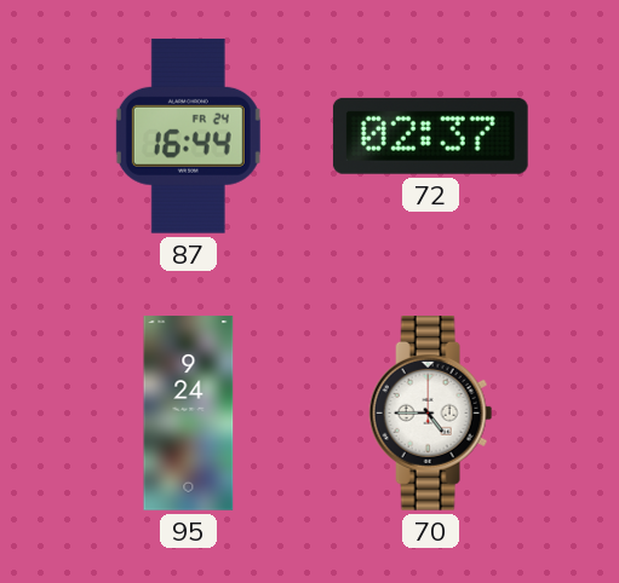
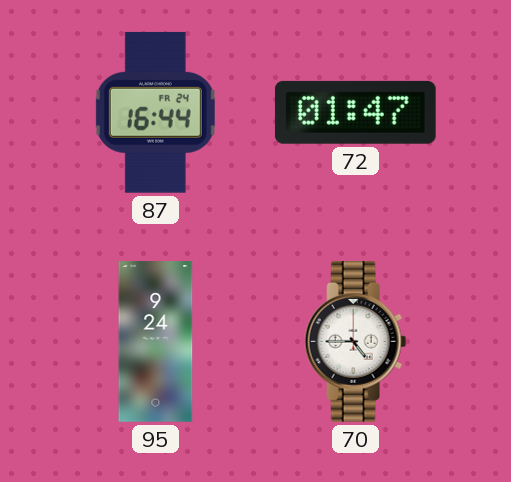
72: 02:37 -> 01:47
